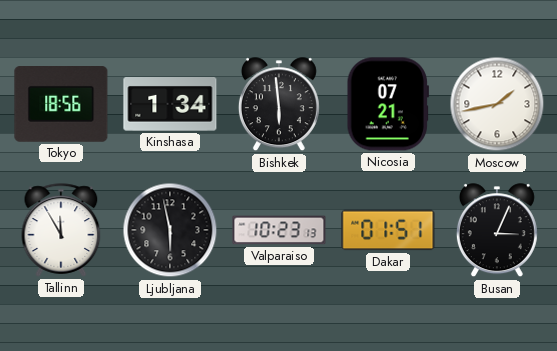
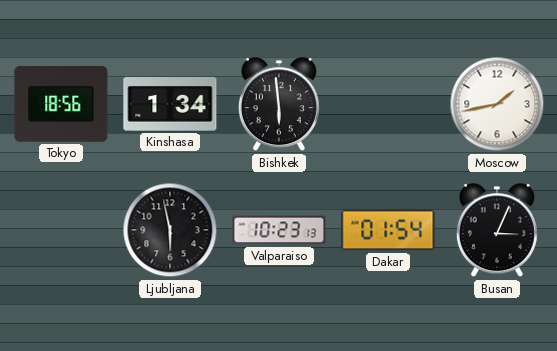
Nicosia: 07:21 -> none
Tallinn: 11:55 -> none
Dakar: 01:51 -> 01:54
